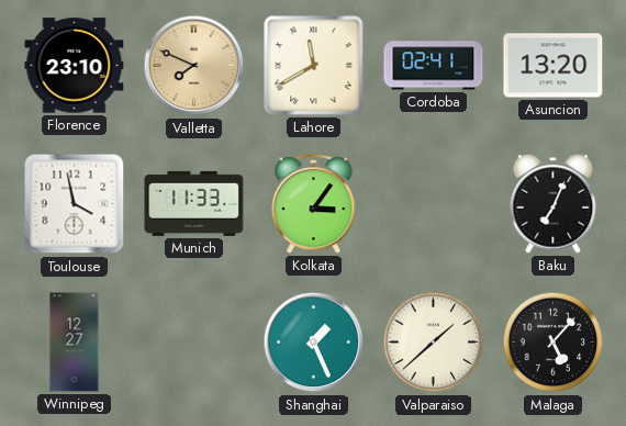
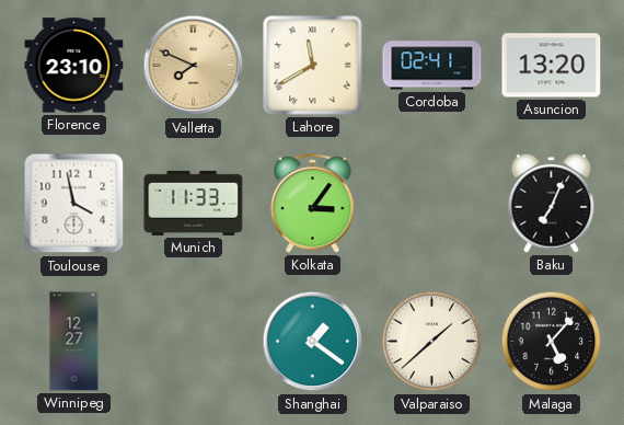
Shanghai: 1:26 -> 1:21
